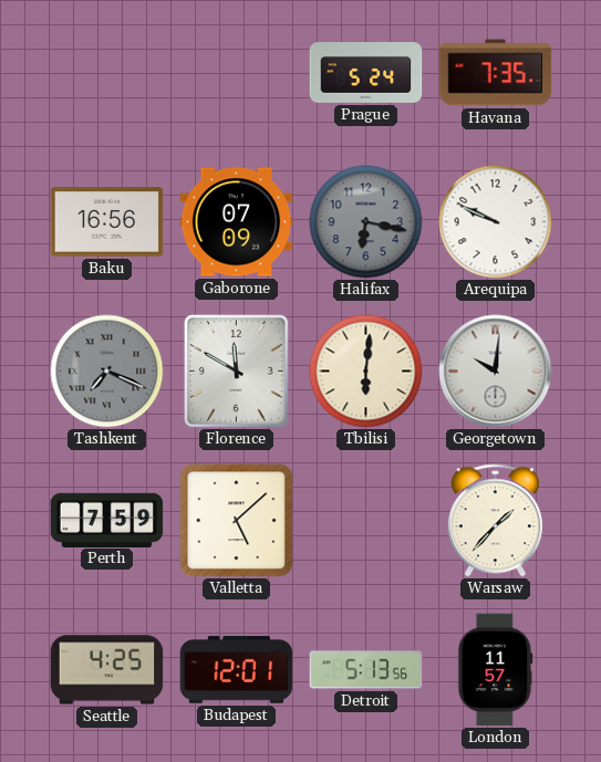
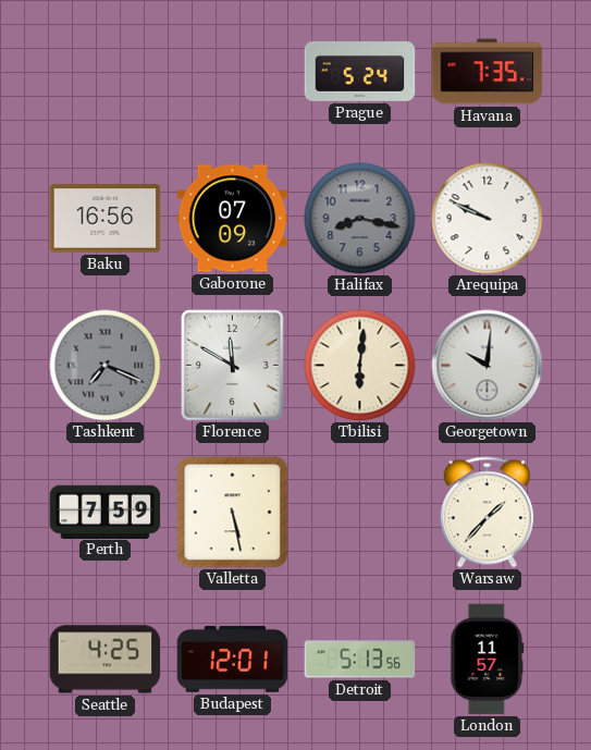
Halifax: 6:17 -> 8:17
Valletta: 5:08 -> 5:28
